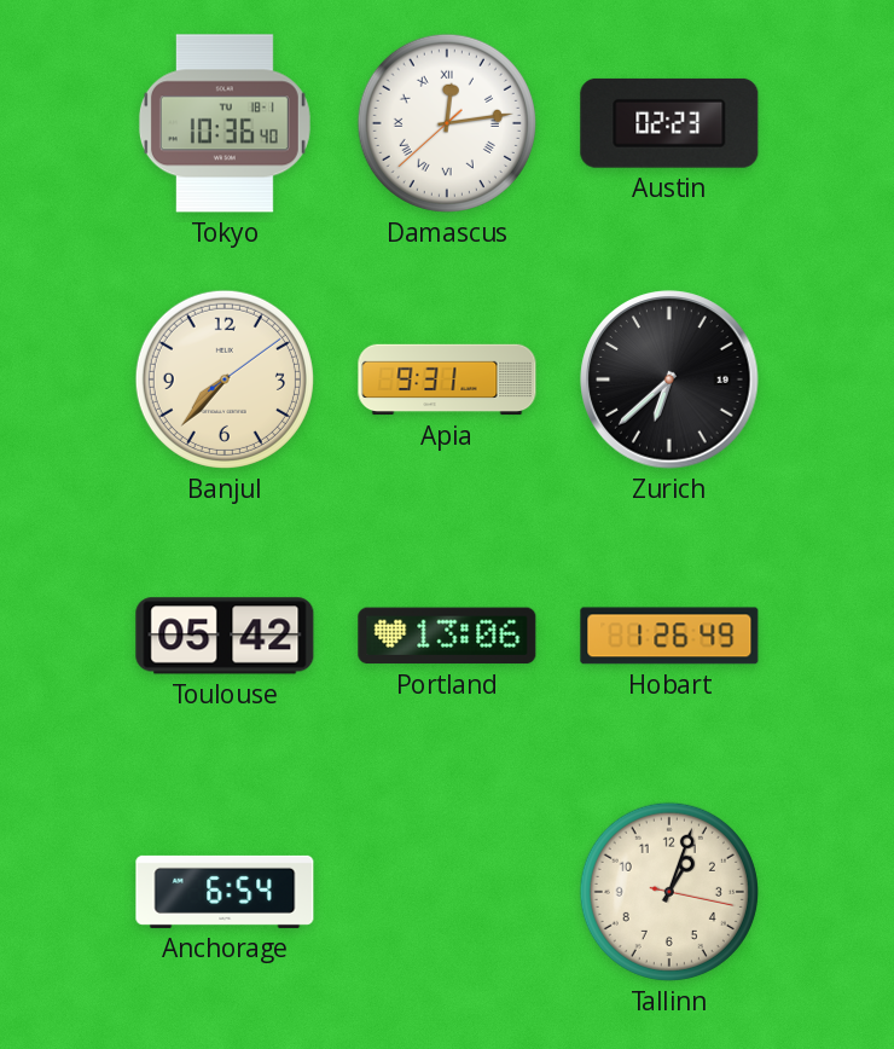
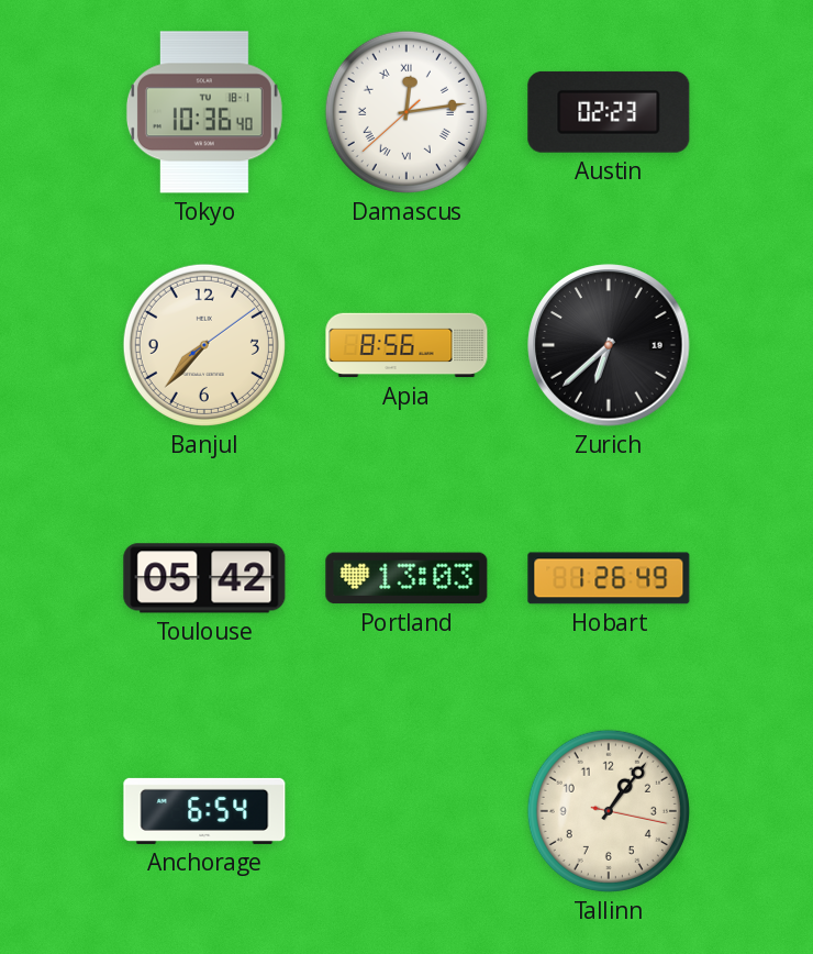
Apia: 9:31 -> 8:56
Portland: 13:06 -> 13:03
Tallinn: 1:03 -> 1:06
